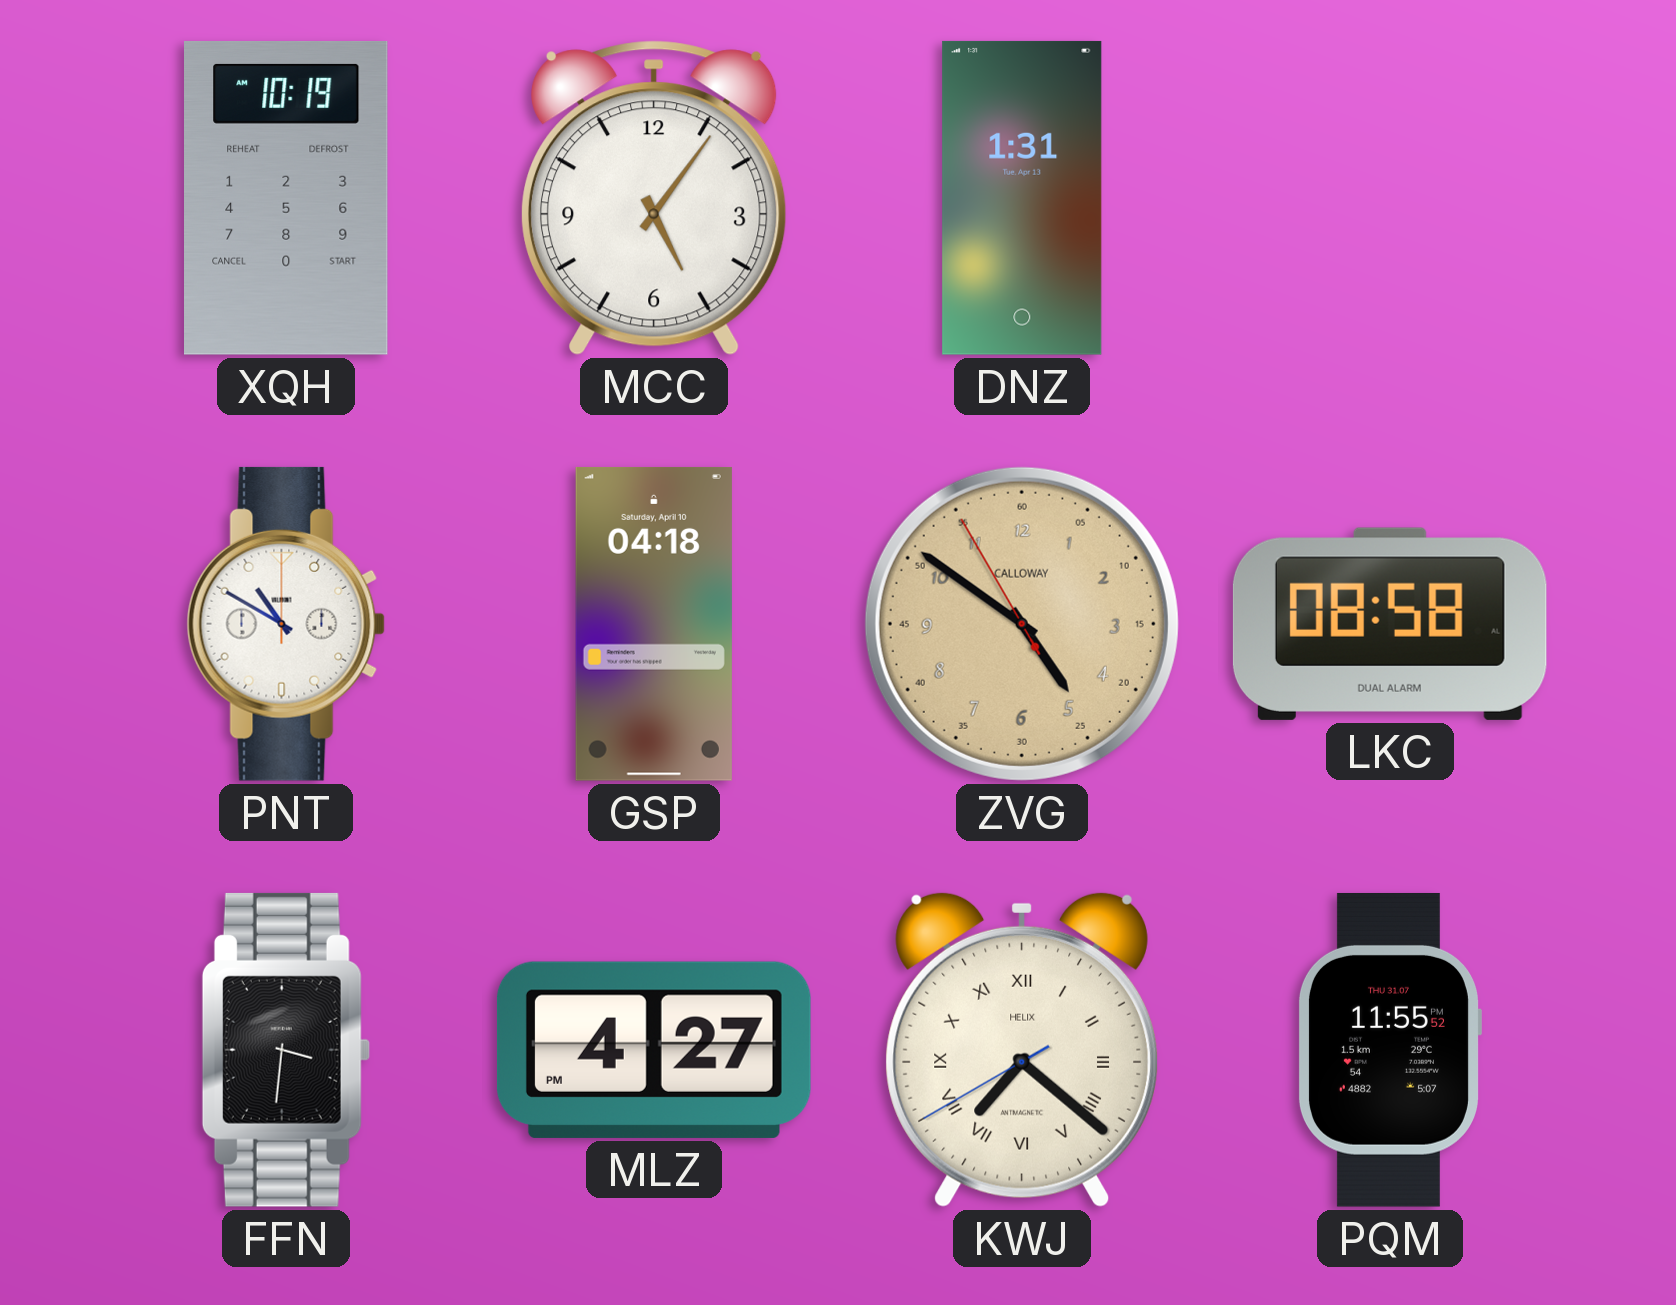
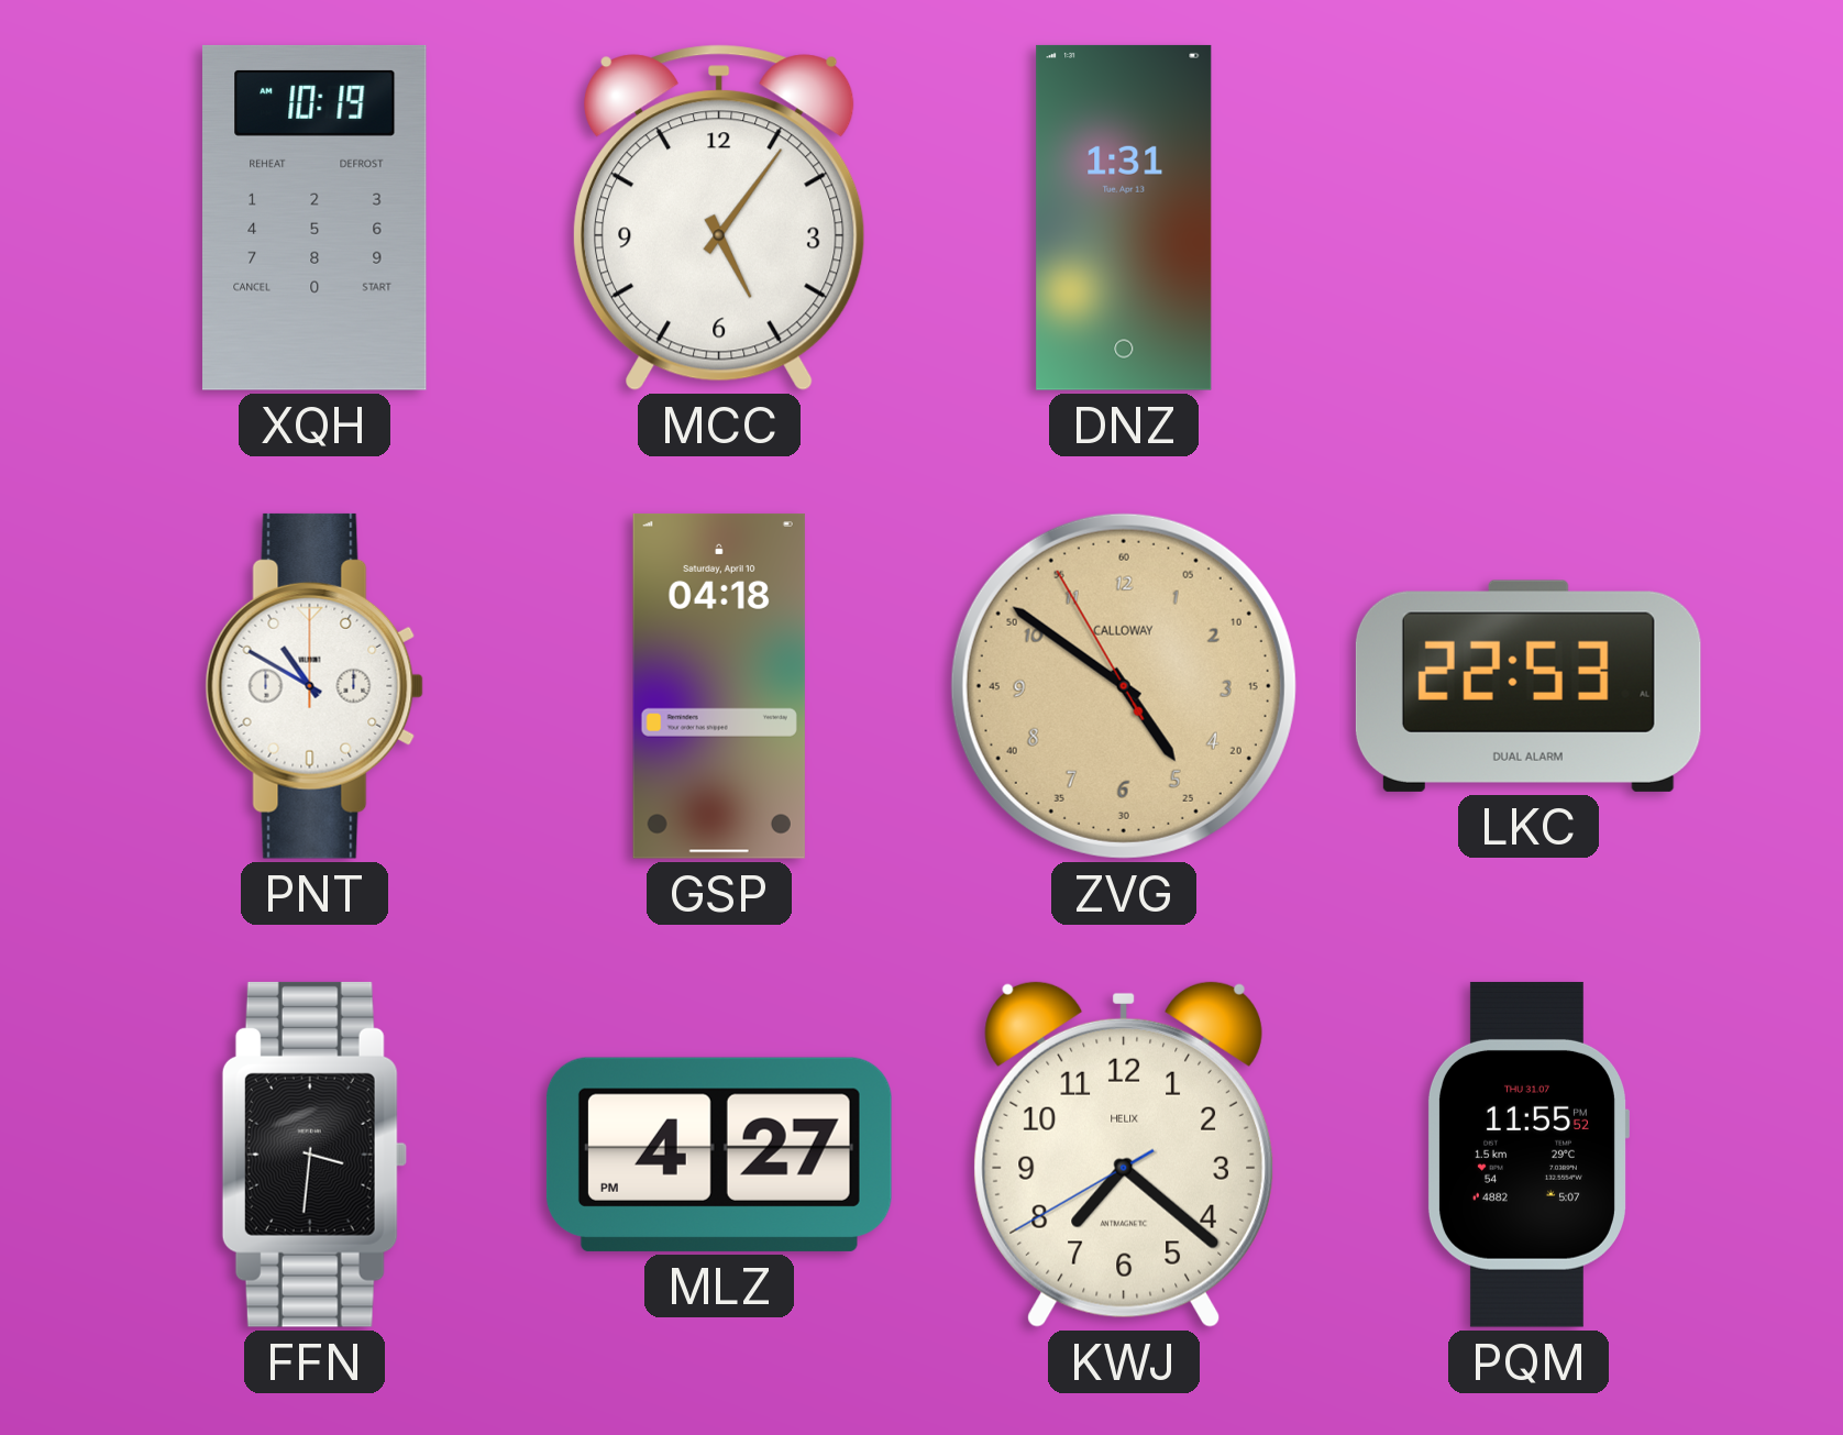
LKC: 08:58 -> 22:53
KWJ numerals: Roman -> Arabic
